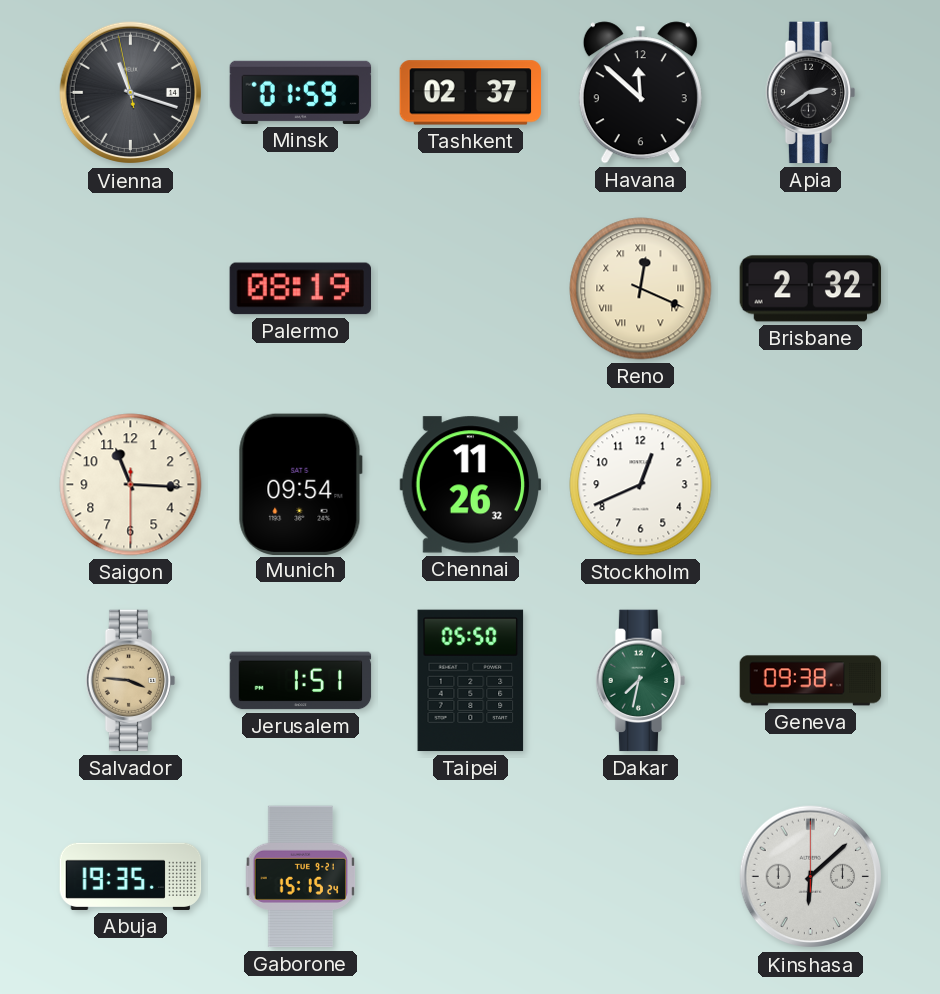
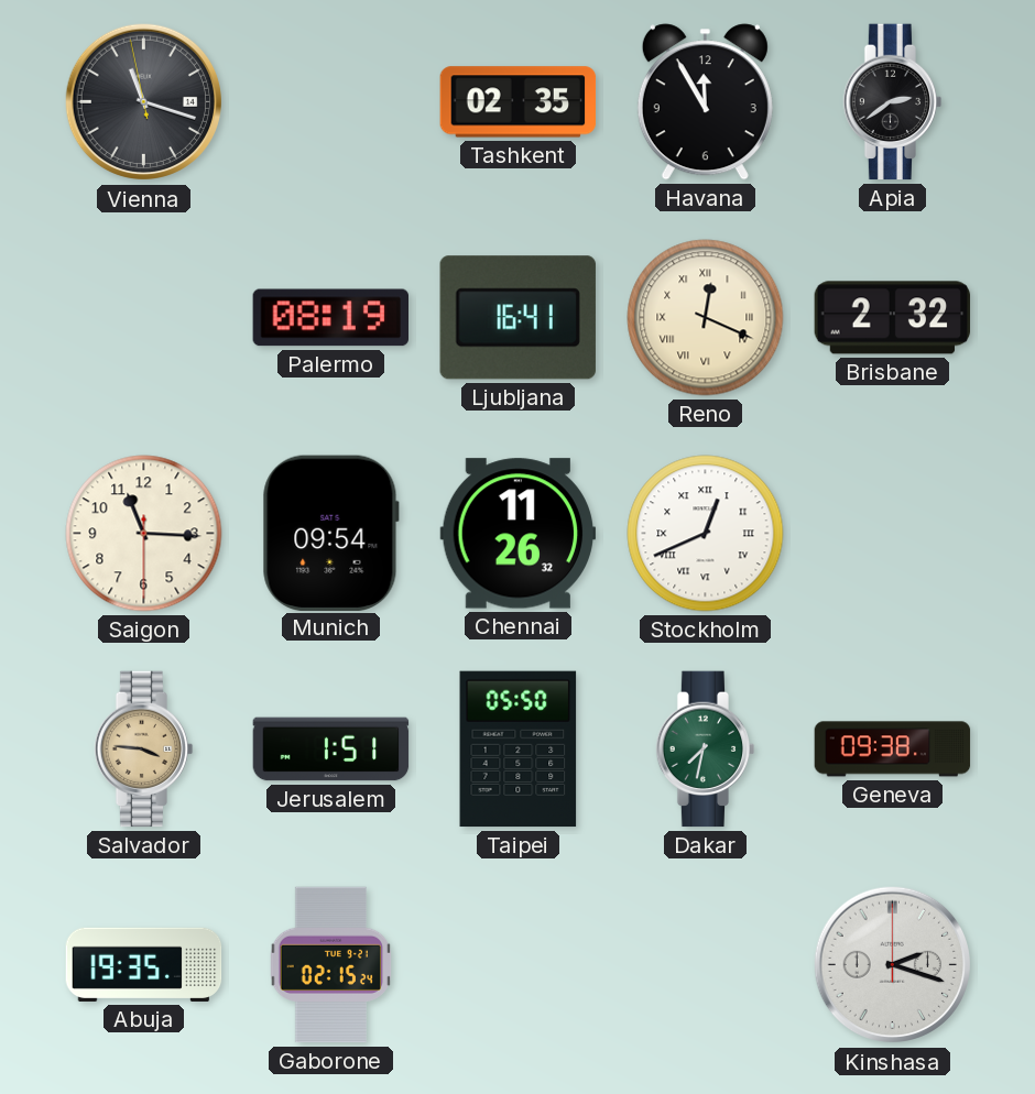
Minsk: 01:59 -> none
Tashkent: 02:37 -> 02:35
Havana: 11:52 -> 11:55
Ljubljana: none -> 16:41
Stockholm numerals: Arabic -> Roman
Gaborone: 15:15 -> 02:15
Kinshasa: 6:08 -> 2:18
